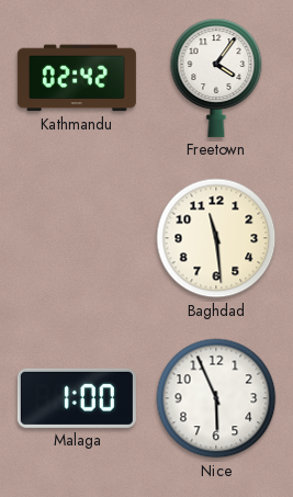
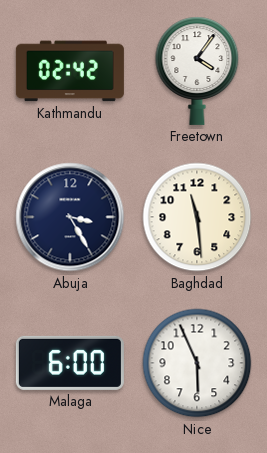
Abuja: none -> 3:25
Malaga: 1:00 -> 6:00
